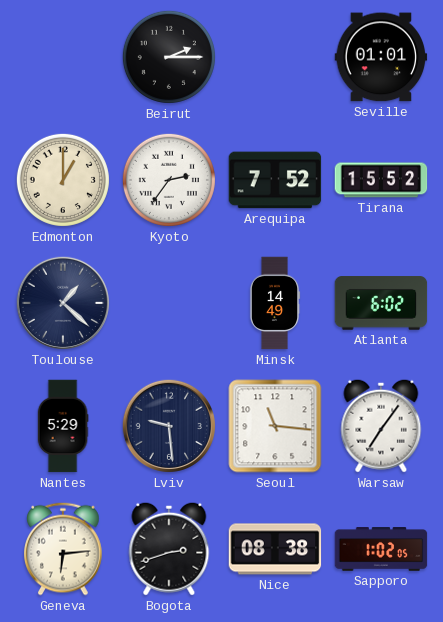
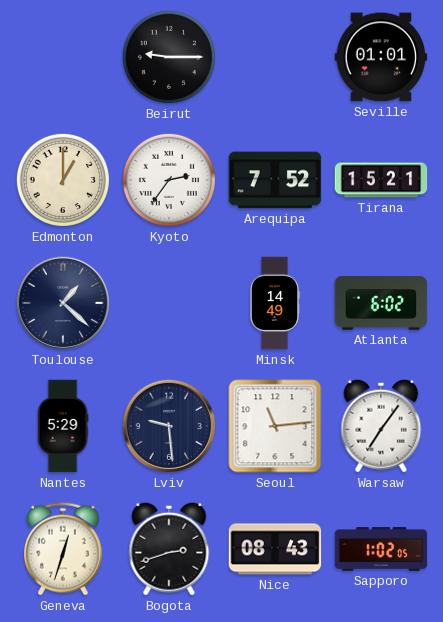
Beirut: 2:15 -> 9:15
Tirana: 15:52 -> 15:21
Seoul: 11:16 -> 11:14
Geneva: 6:14 -> 12:33
Nice: 08:38 -> 08:43
